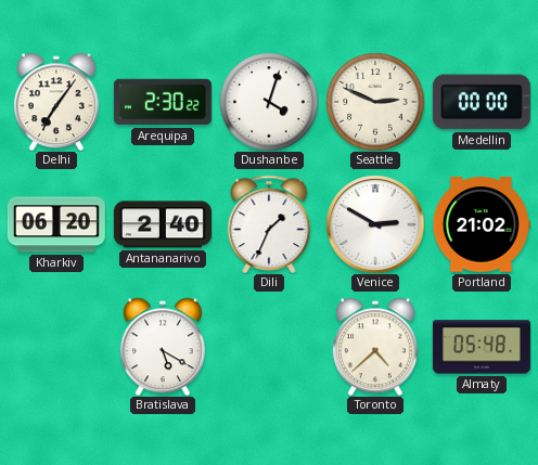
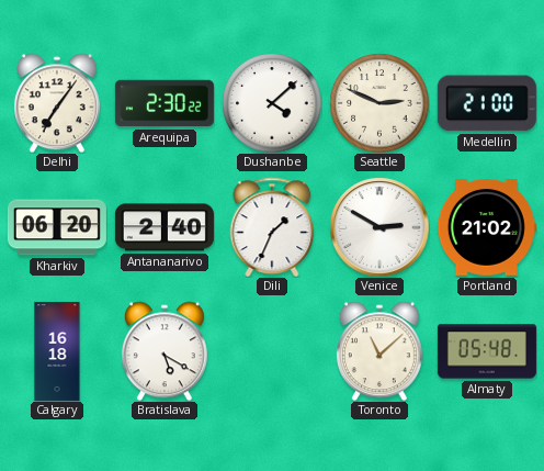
Dushanbe: 4:03 -> 4:08
Medellin: 00:00 -> 21:00
Calgary: none -> 16:18
Toronto: 4:38 -> 11:08
